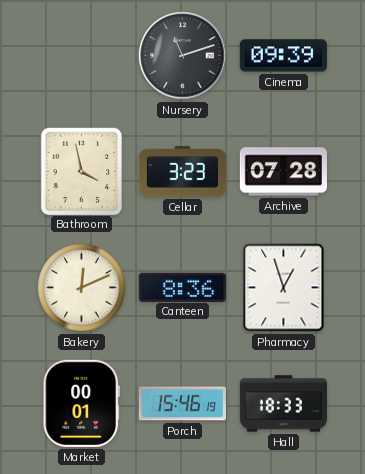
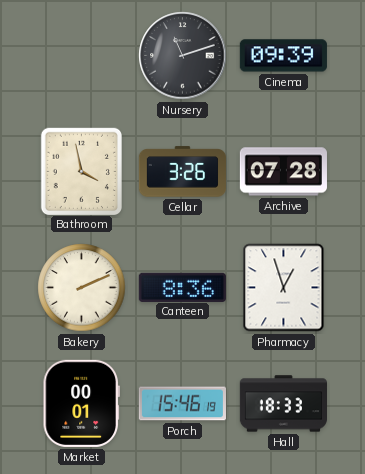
Cellar: 3:23 -> 3:26
Bakery: 12:11 -> 2:11
